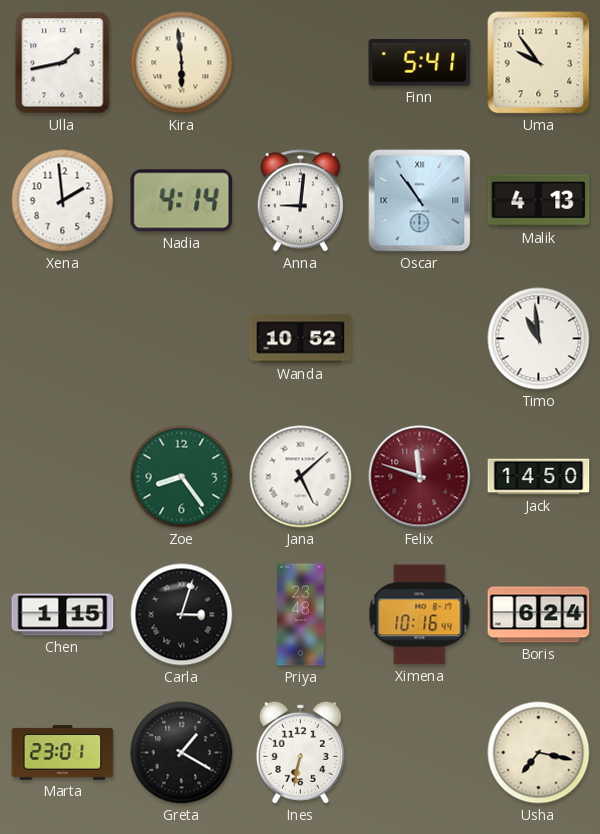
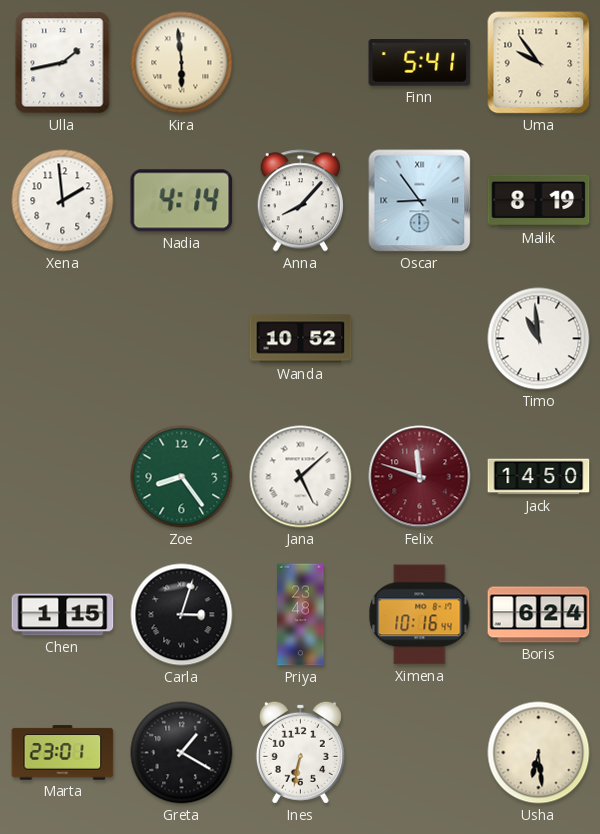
Anna: 9:01 -> 8:07
Oscar: 10:54 -> 8:54
Malik: 4:13 -> 8:19
Usha: 7:17 -> 6:29
